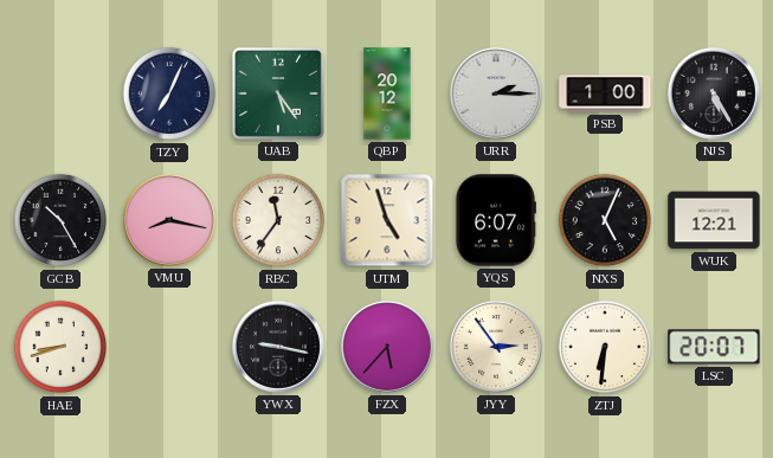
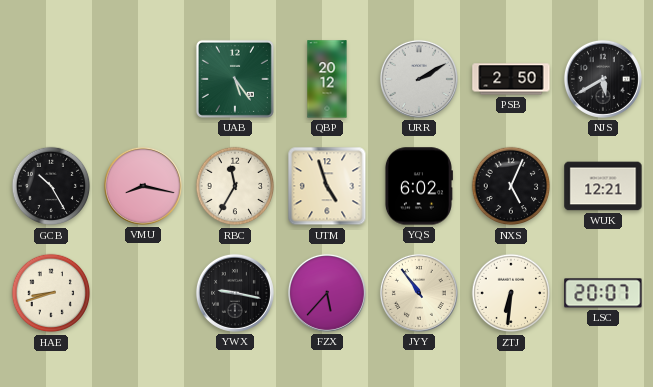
TZY: 7:04 -> none
URR: 2:15 -> 2:10
PSB: 1:00 -> 2:50
NJS: 5:25 -> 5:40
RBC: 11:36 -> 11:35
YQS: 6:07 -> 6:02
JYY: 2:54 -> 10:54
